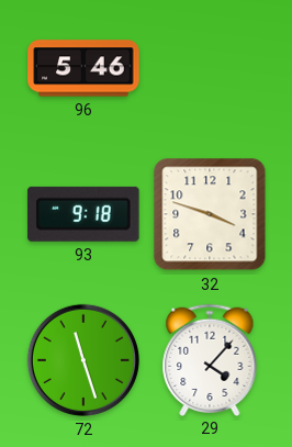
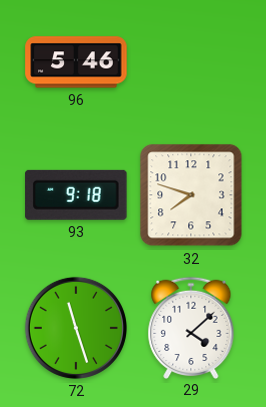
32: 3:48 -> 7:48
29: 4:07 -> 4:08
